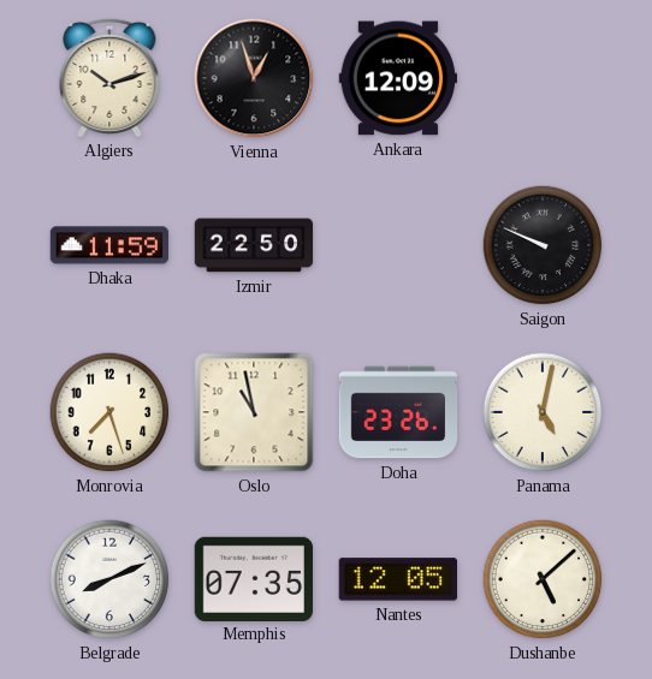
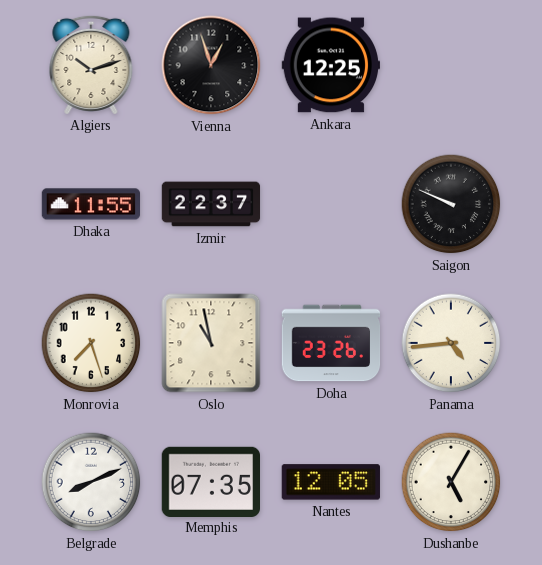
Ankara: 12:09 -> 12:25
Dhaka: 11:59 -> 11:55
Izmir: 22:50 -> 22:37
Panama: 5:02 -> 4:44
Dushanbe: 5:08 -> 5:05
